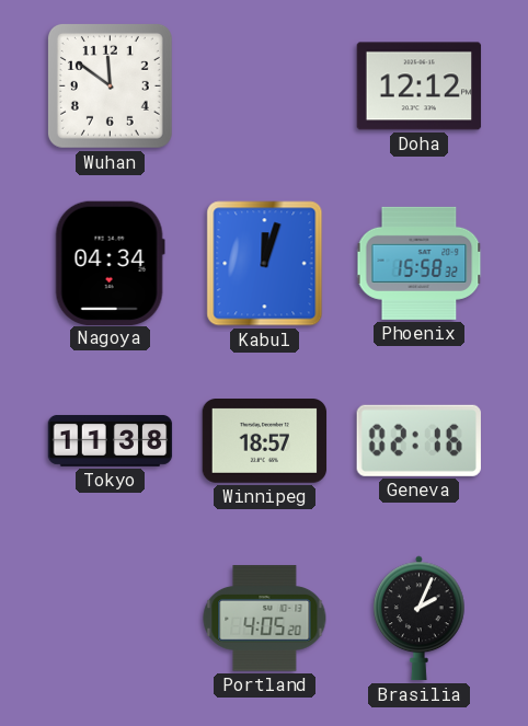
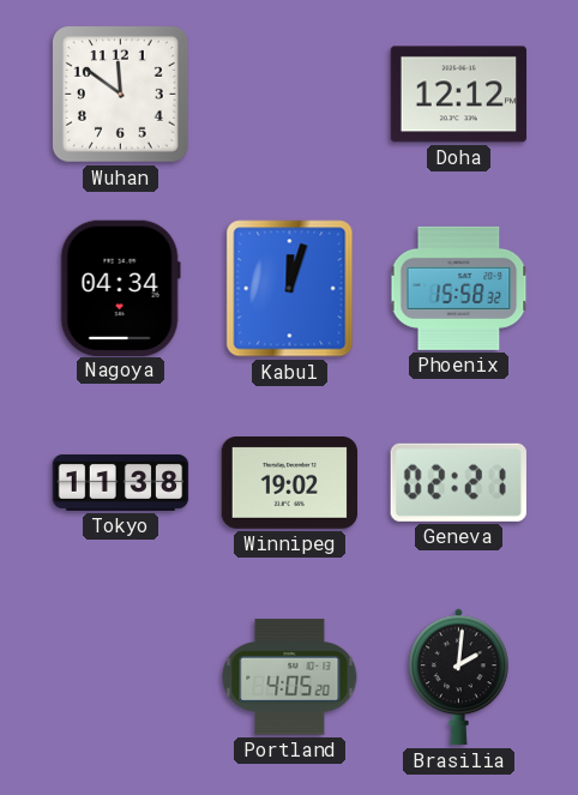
Winnipeg: 18:57 -> 19:02
Geneva: 02:16 -> 02:21
Brasilia: 2:04 -> 2:01
